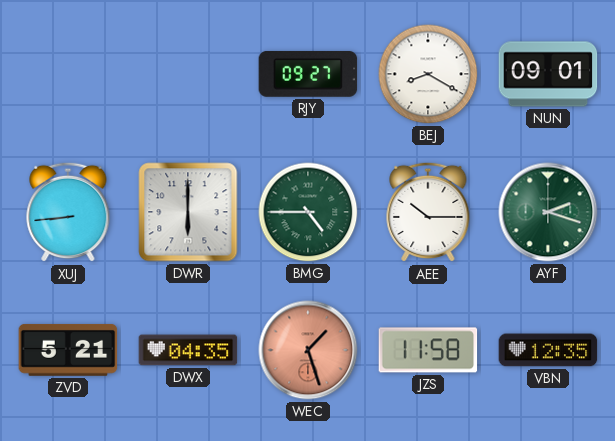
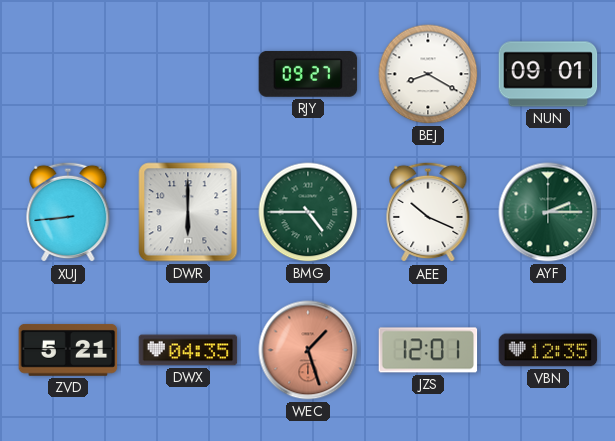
AEE: 10:15 -> 10:19
AYF: 2:18 -> 2:15
JZS: 11:58 -> 12:01
